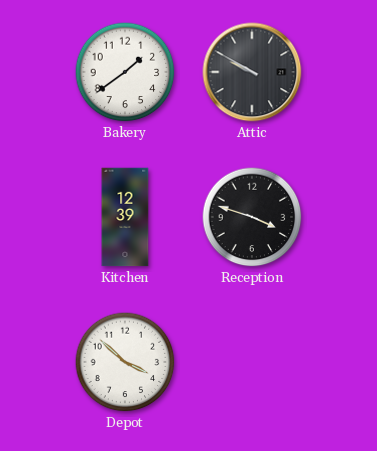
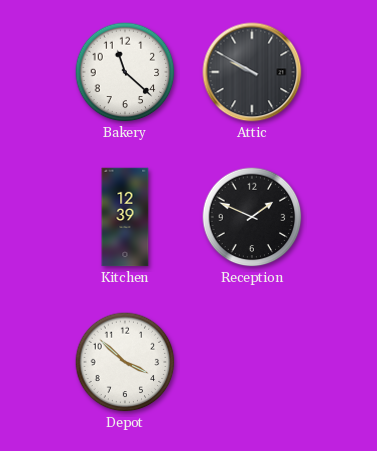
Bakery: 1:39 -> 11:22
Reception: 3:48 -> 1:49
